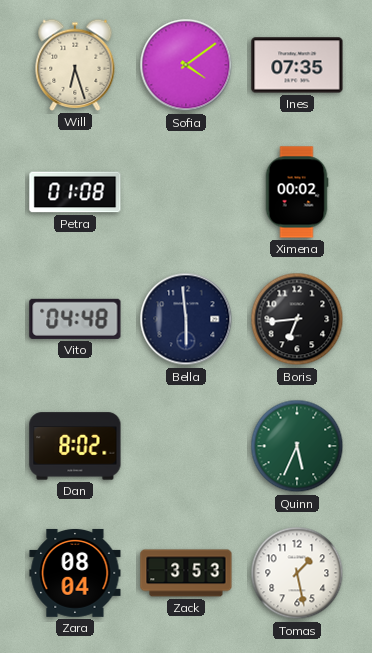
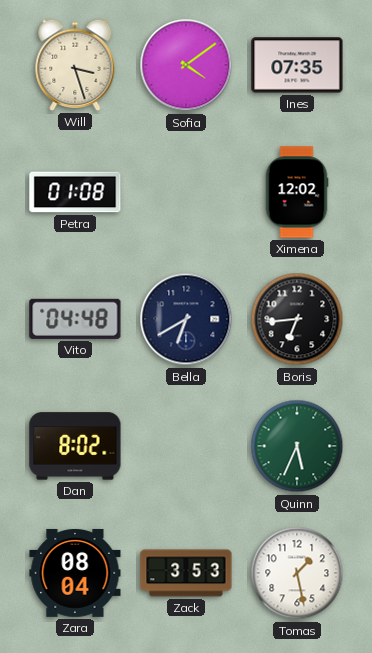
Will: 6:27 -> 3:27
Ximena: 00:02 -> 12:02
Bella: 5:59 -> 6:40
